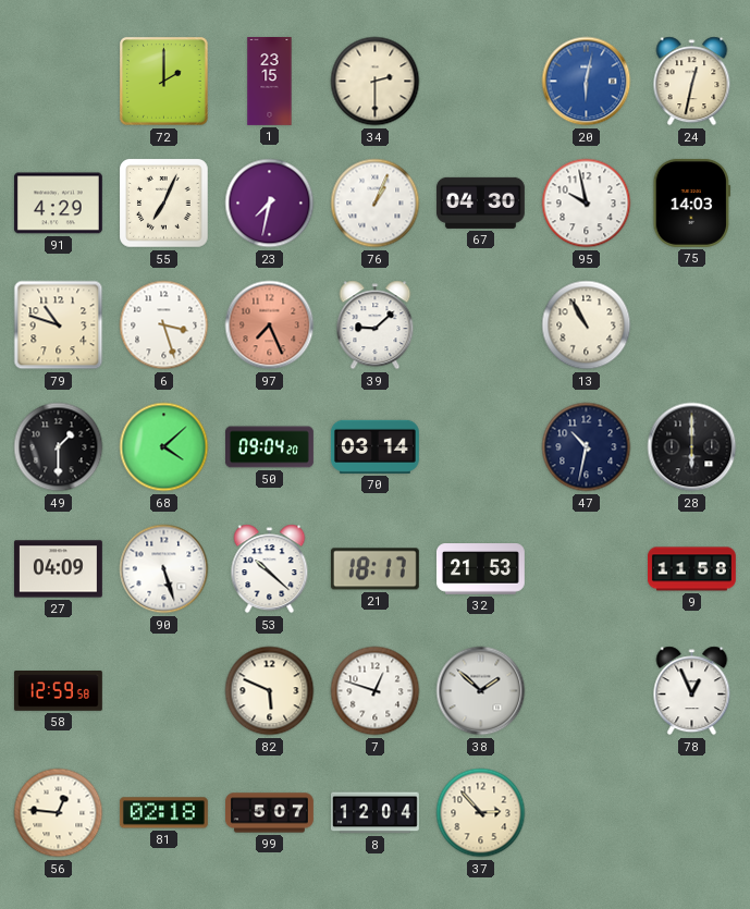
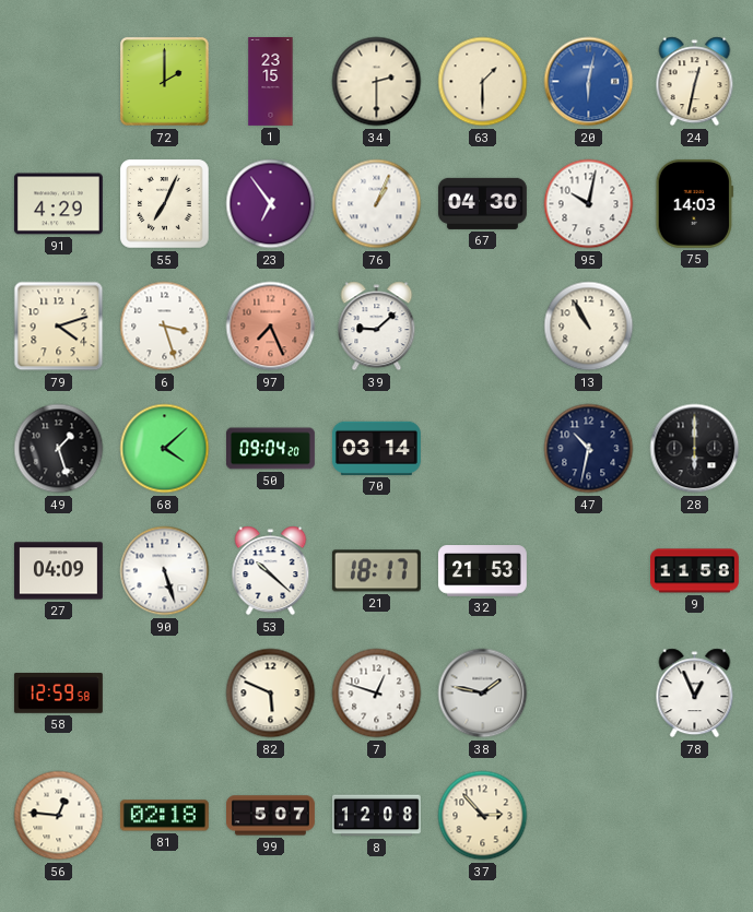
63: none -> 1:30
23: 7:32 -> 6:54
95: 9:58 -> 10:02
79: 10:48 -> 4:12
49: 1:30 -> 1:27
38: 1:52 -> 1:47
8: 12:04 -> 12:08
